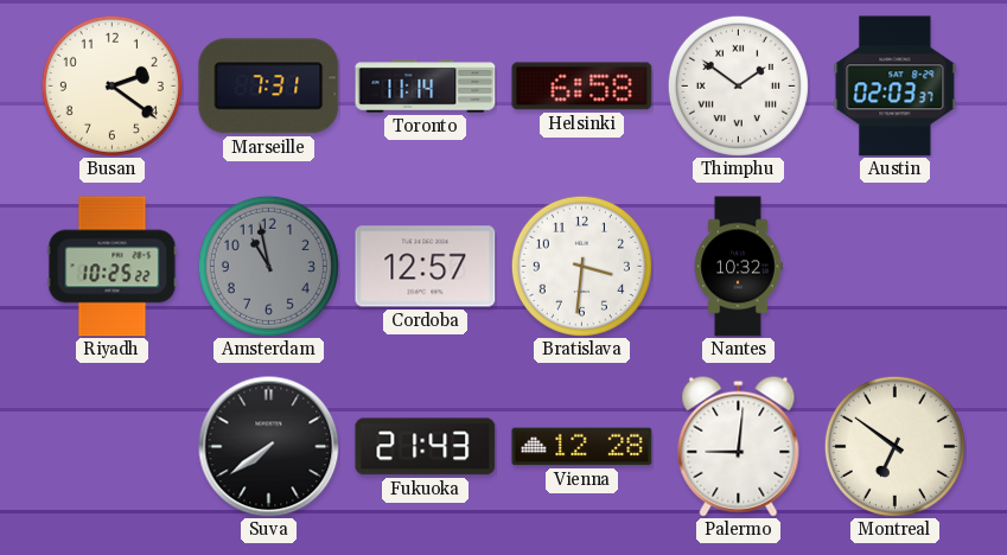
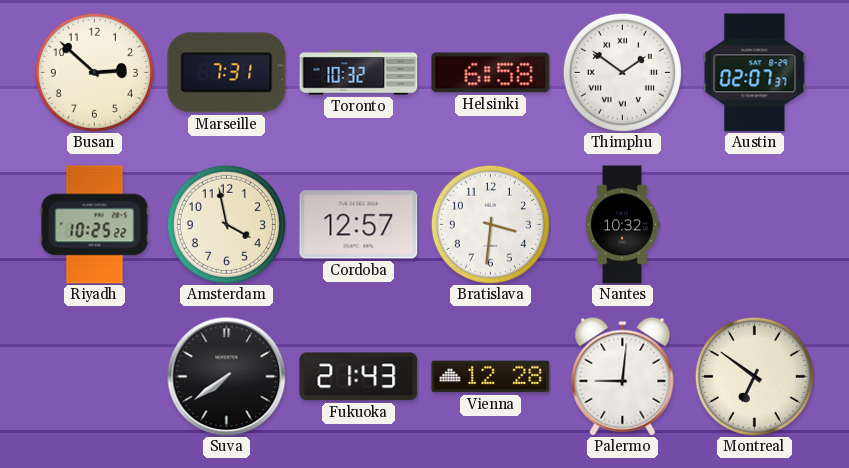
Busan: 2:21 -> 2:52
Toronto: 11:14 -> 10:32
Austin: 02:03 -> 02:07
Amsterdam: 10:58 -> 3:58
Amsterdam dial: grey -> cream
